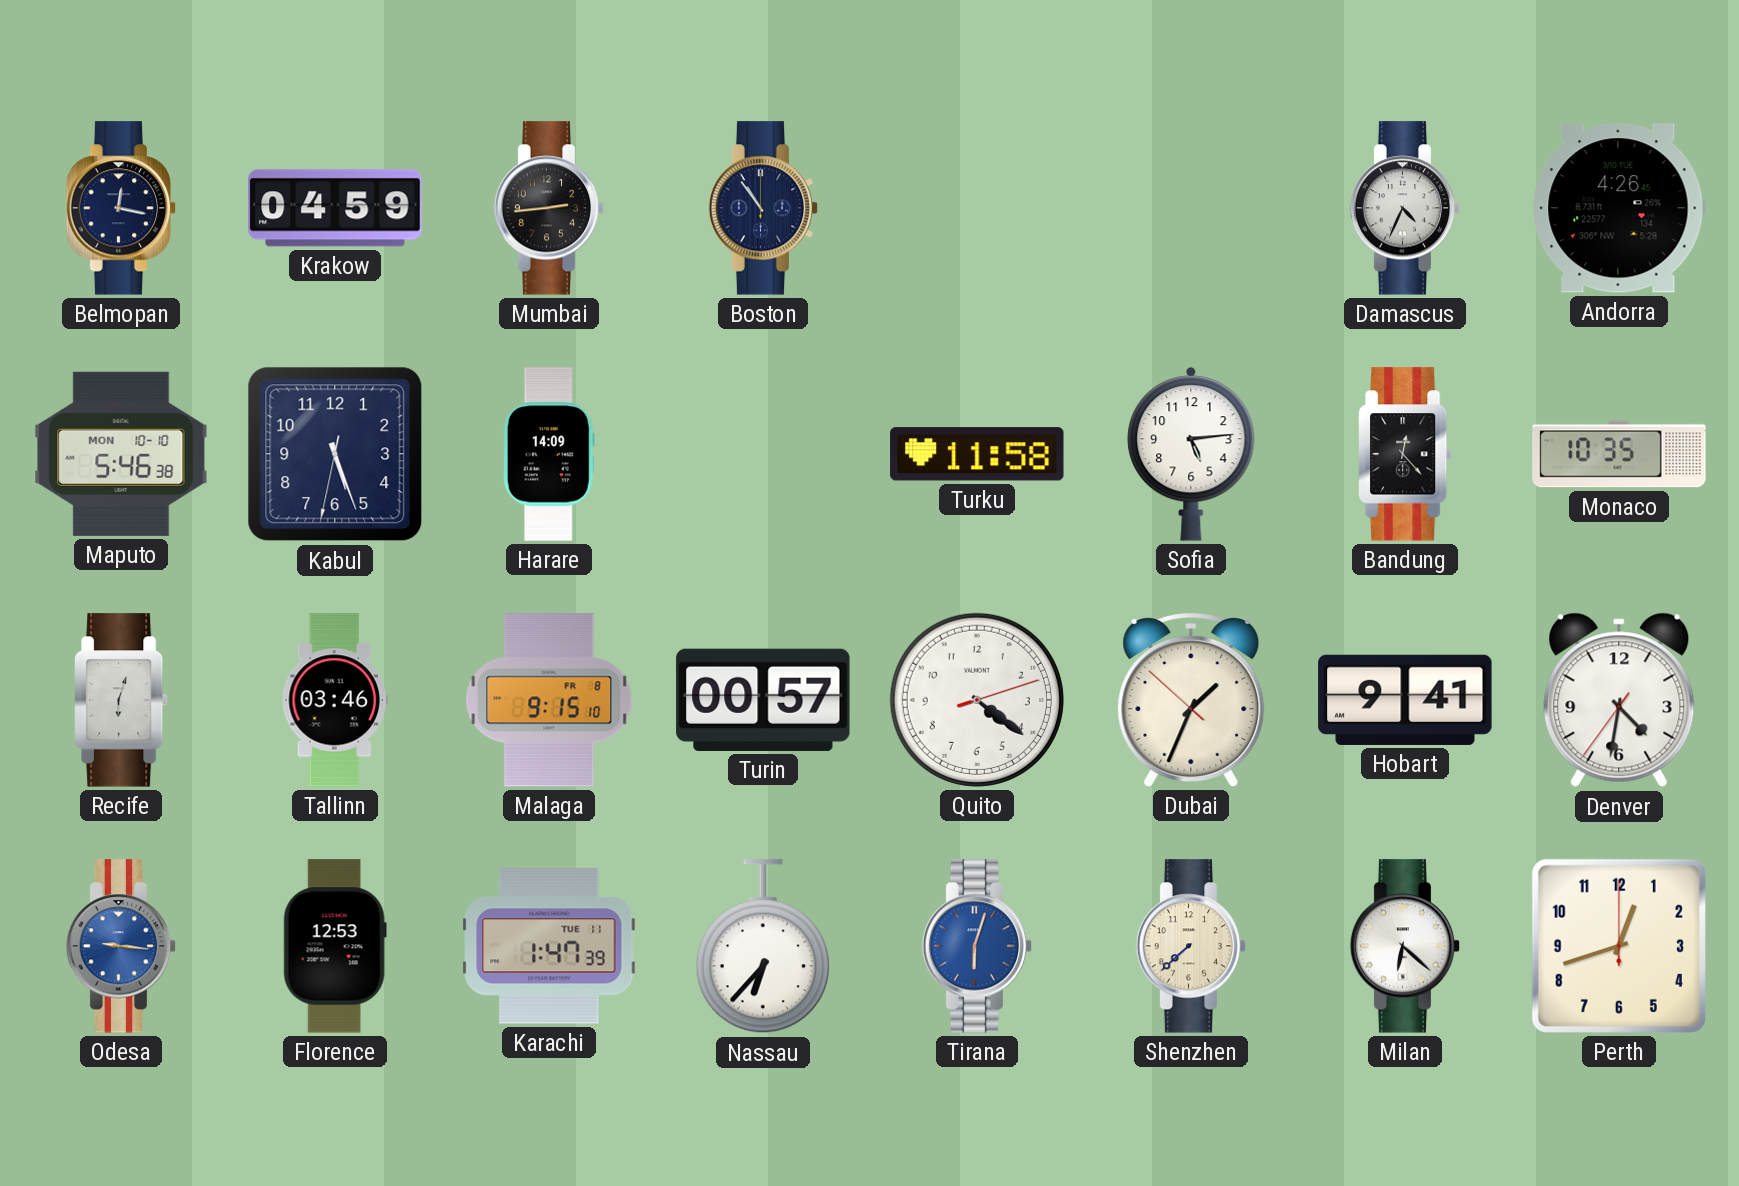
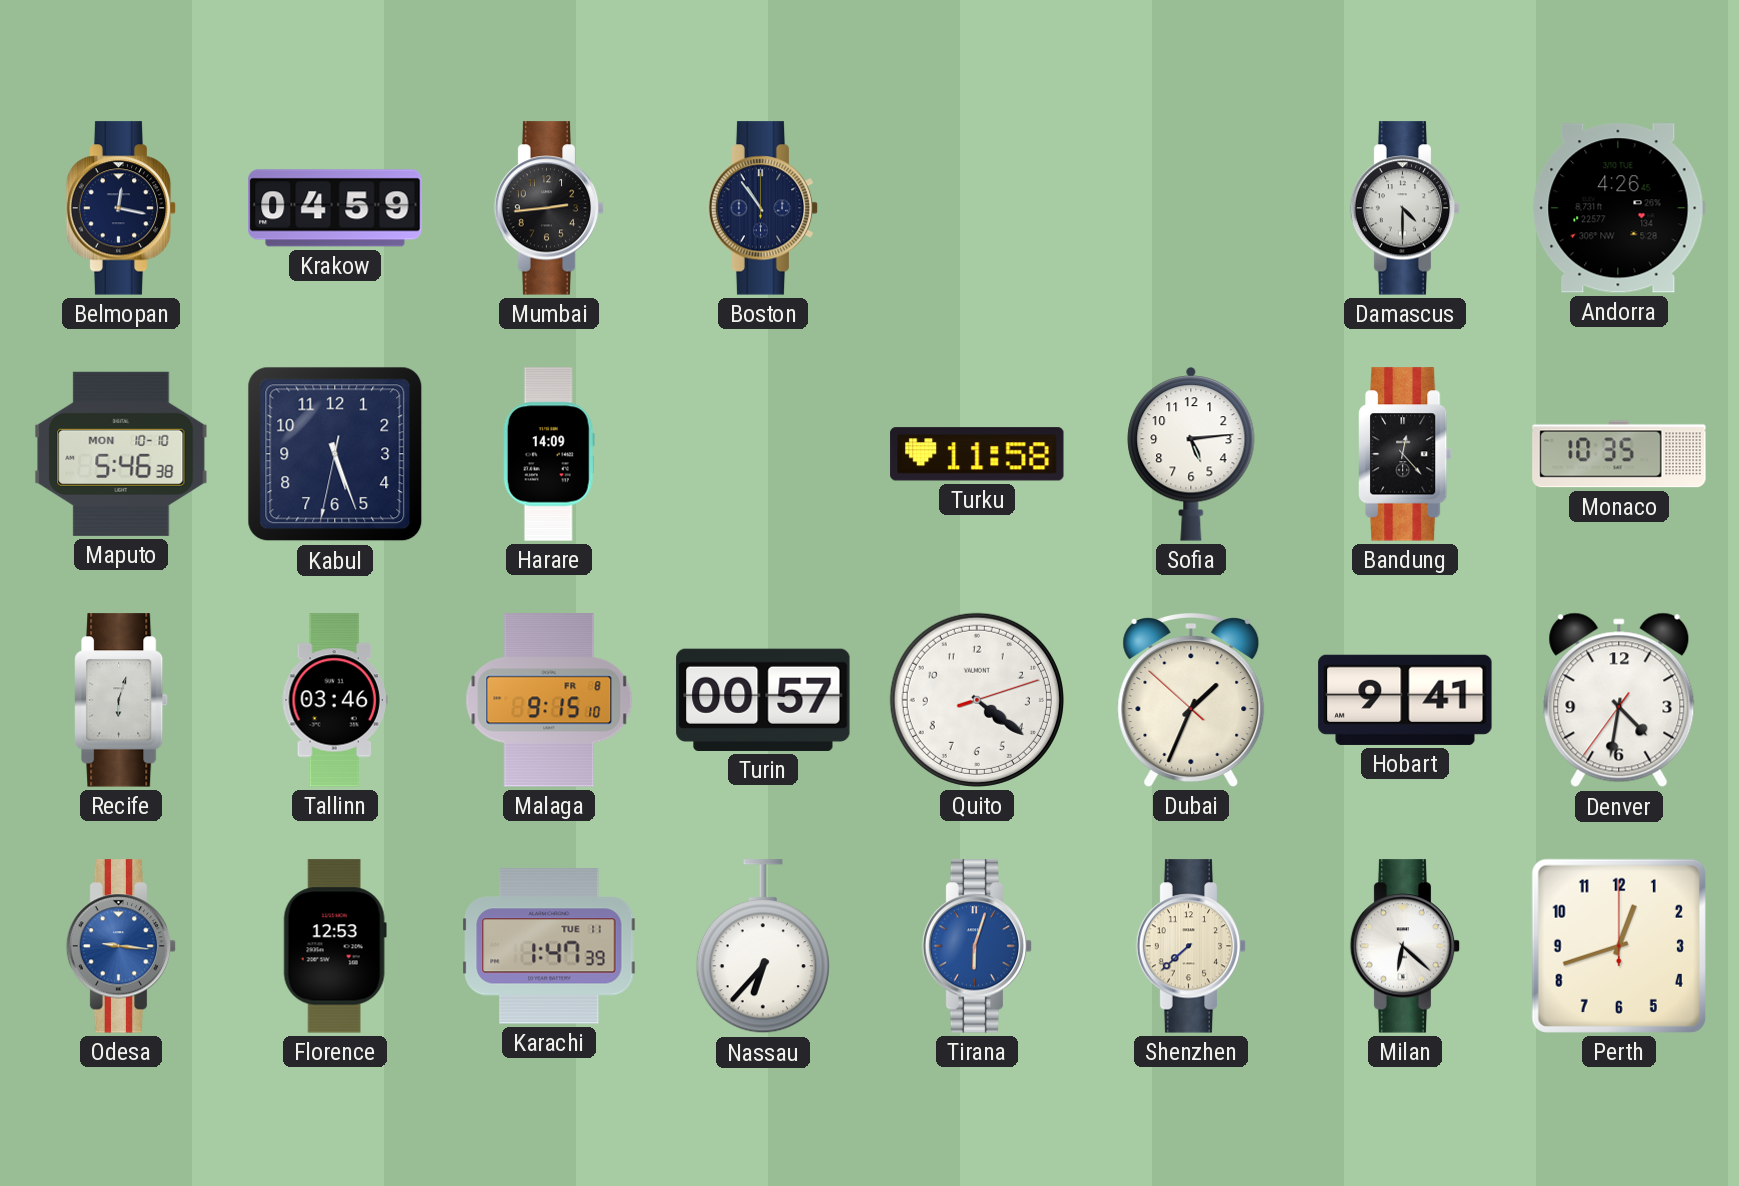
Damascus: 4:34 -> 4:30
